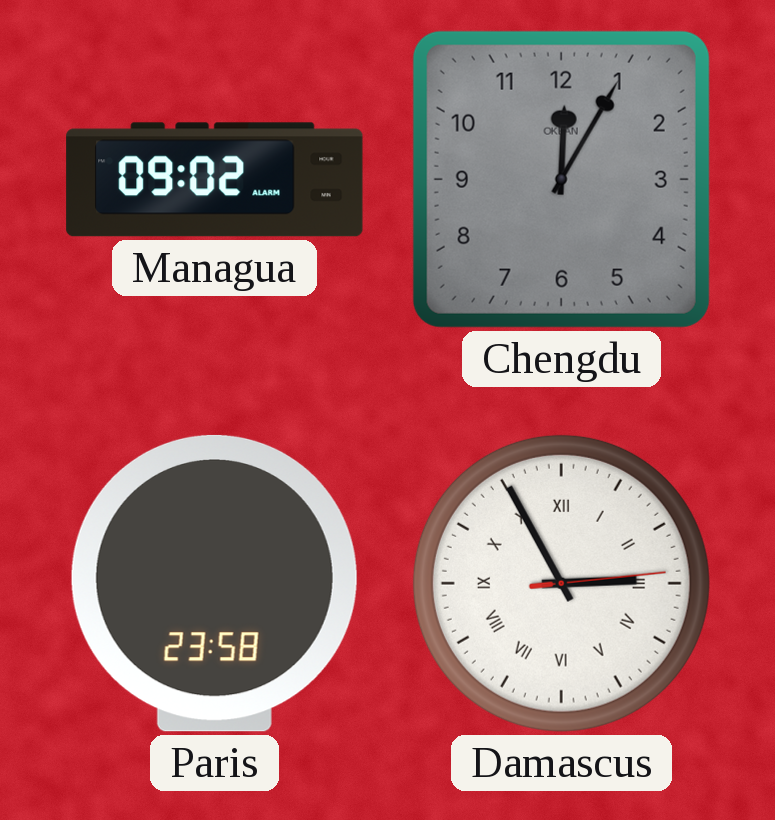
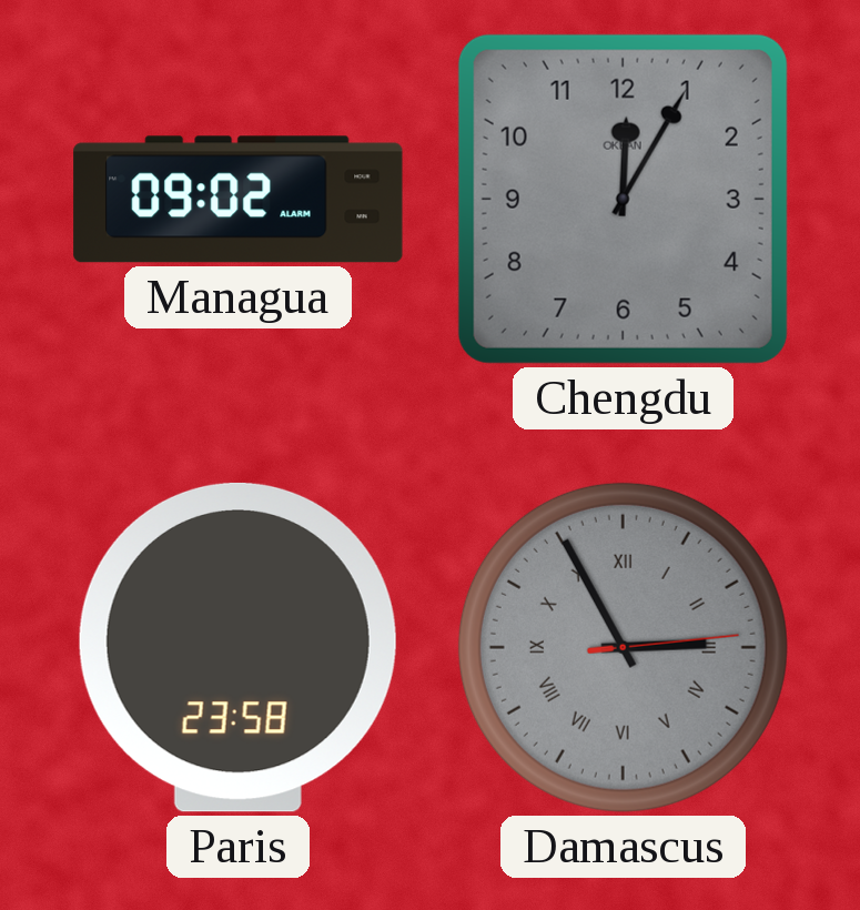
Damascus dial: white -> grey
